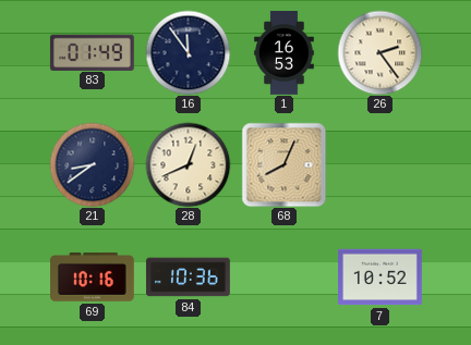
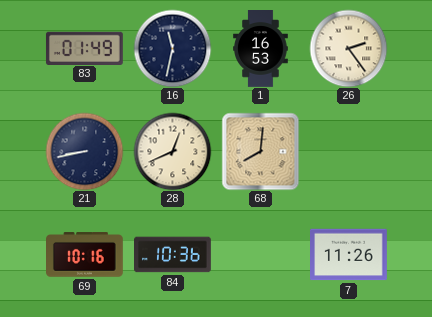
16: 11:54 -> 11:32
21: 8:39 -> 8:43
68: 8:04 -> 8:01
7: 10:52 -> 11:26
